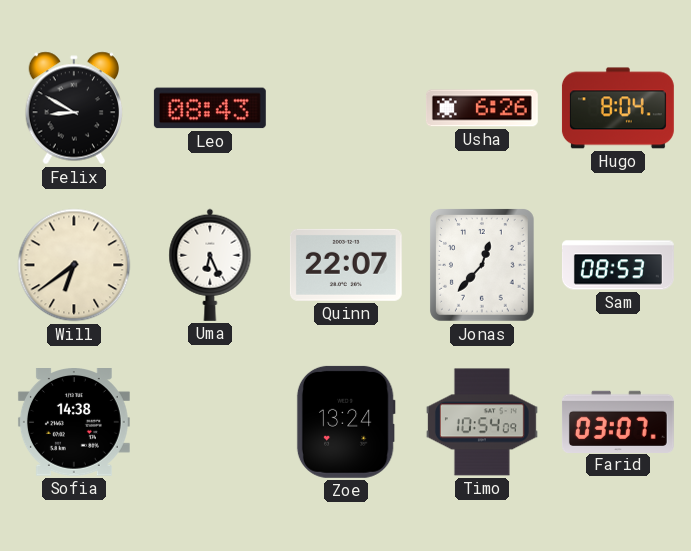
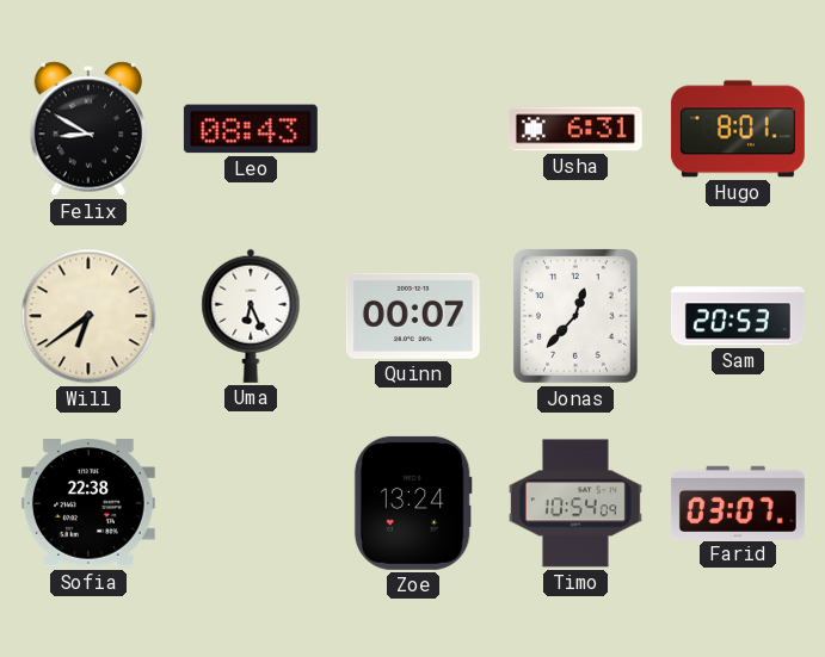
Usha: 6:26 -> 6:31
Hugo: 8:04 -> 8:01
Quinn: 22:07 -> 00:07
Sam: 08:53 -> 20:53
Sofia: 14:38 -> 22:38
